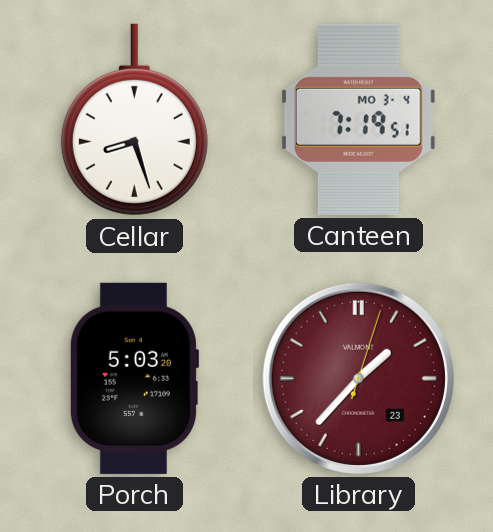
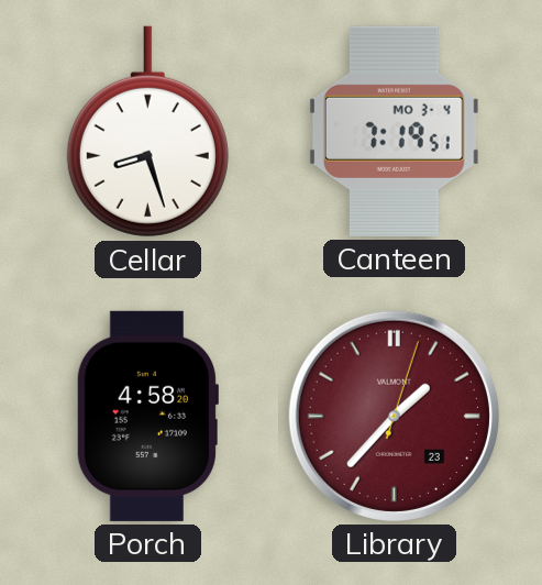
Porch: 5:03 -> 4:58
